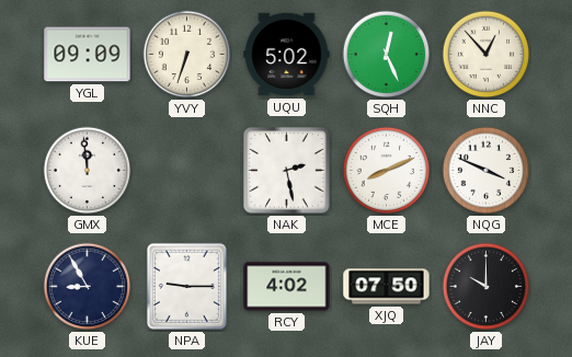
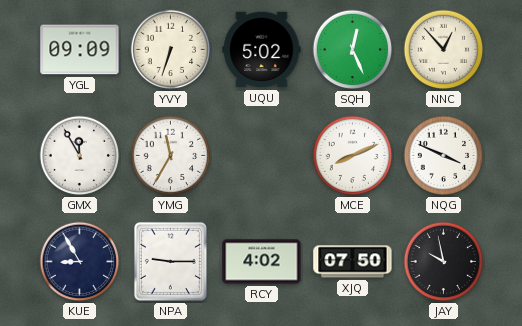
GMX: 11:59 -> 11:55
YMG: none -> 11:35
NAK: 2:28 -> none
JAY: 10:00 -> 9:58
